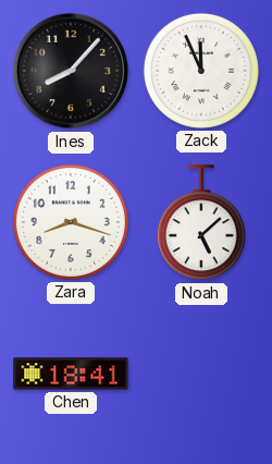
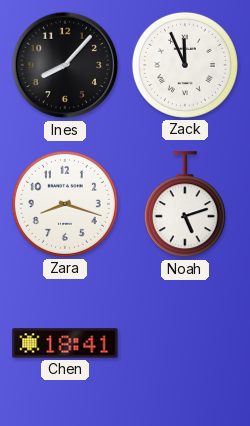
Noah: 5:08 -> 5:12
